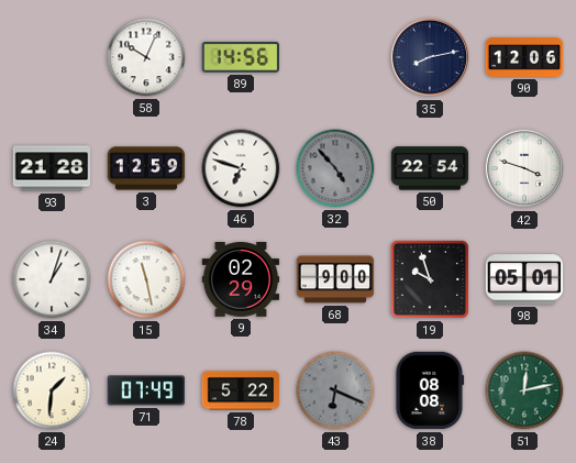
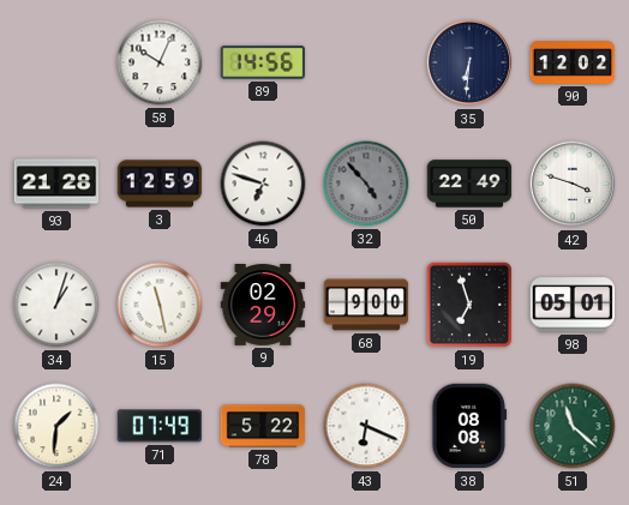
35: 8:13 -> 6:31
90: 12:06 -> 12:02
50: 22:54 -> 22:49
19: 9:57 -> 6:57
43 dial: grey -> white
51: 12:13 -> 11:22
